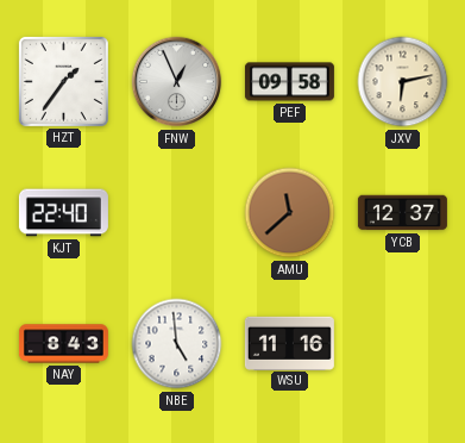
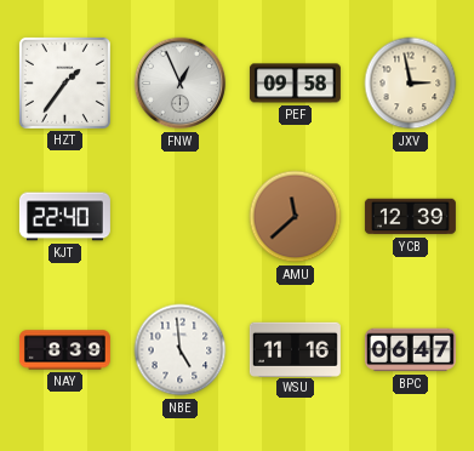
JXV: 6:13 -> 2:58
YCB: 12:37 -> 12:39
NAY: 8:43 -> 8:39
BPC: none -> 06:47
